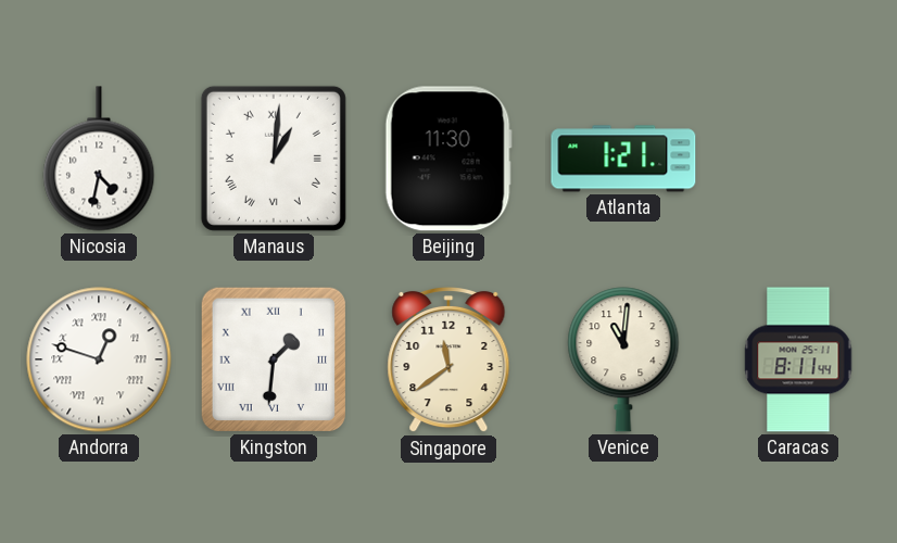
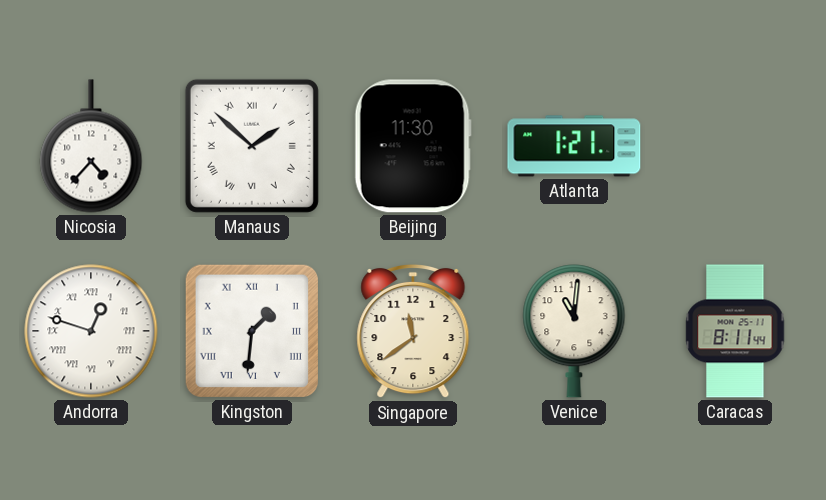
Nicosia: 4:32 -> 4:37
Manaus: 1:01 -> 1:52
